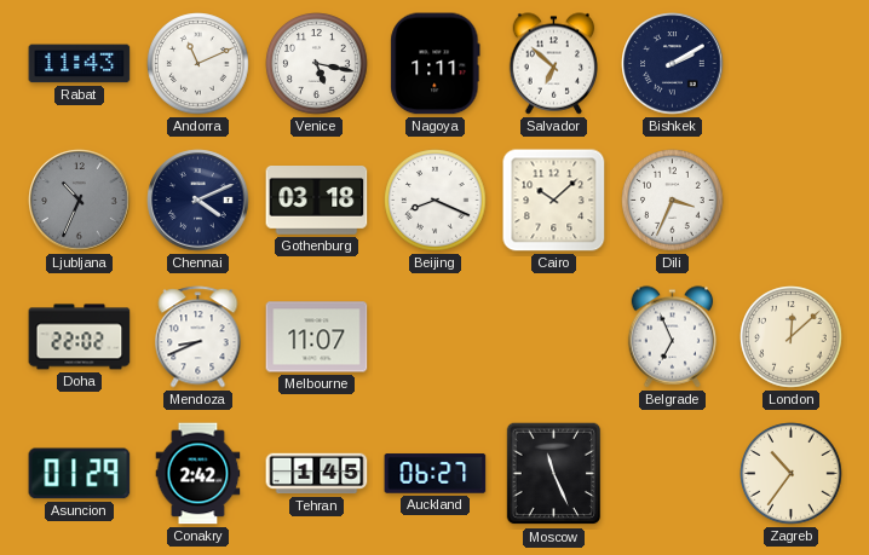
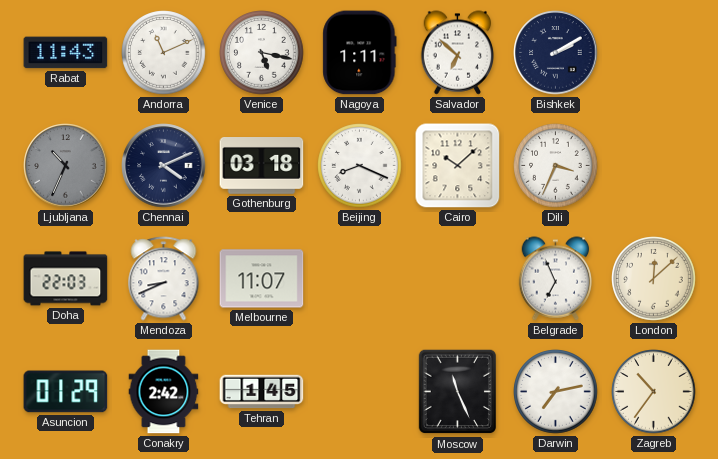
Doha: 22:02 -> 22:03
Auckland: 06:27 -> none
Darwin: none -> 7:13
